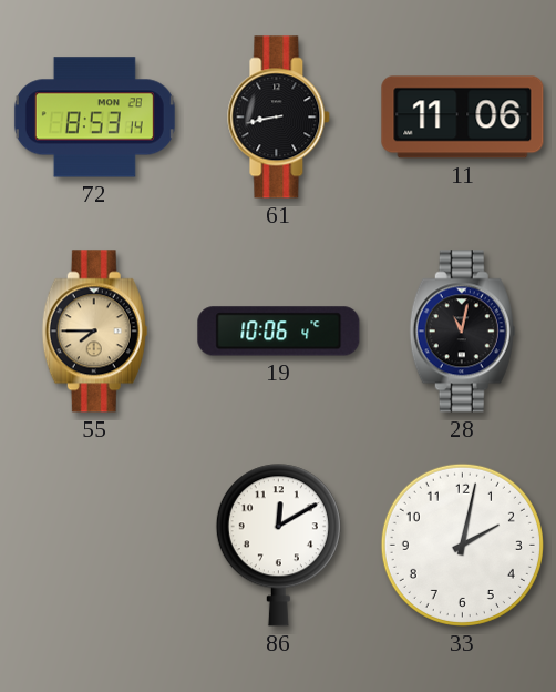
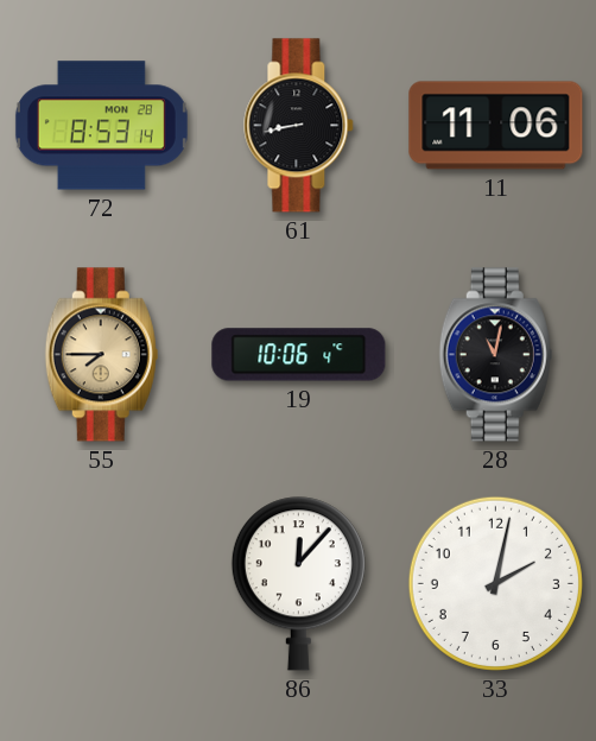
86: 12:10 -> 12:07
